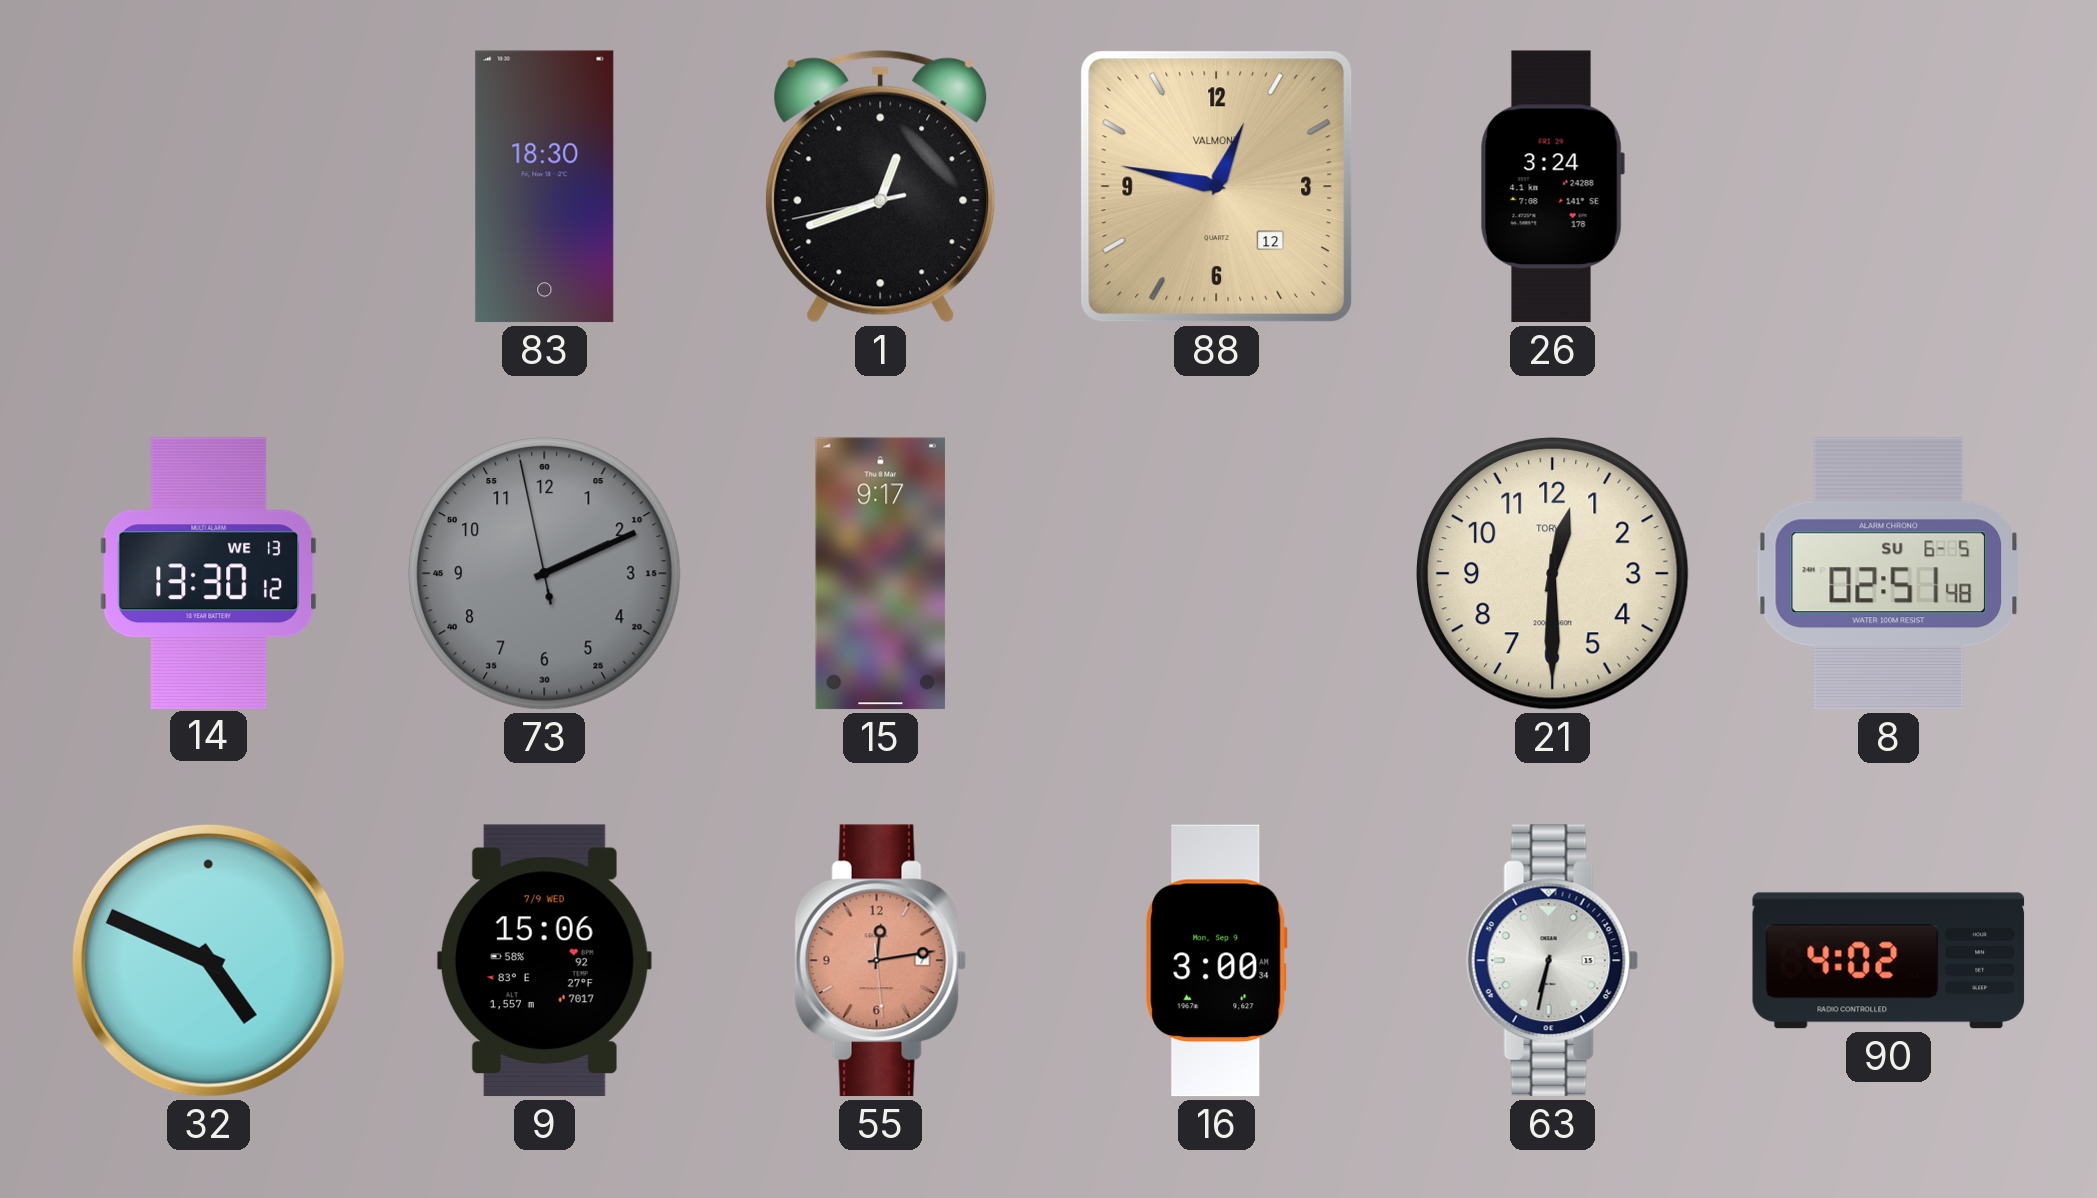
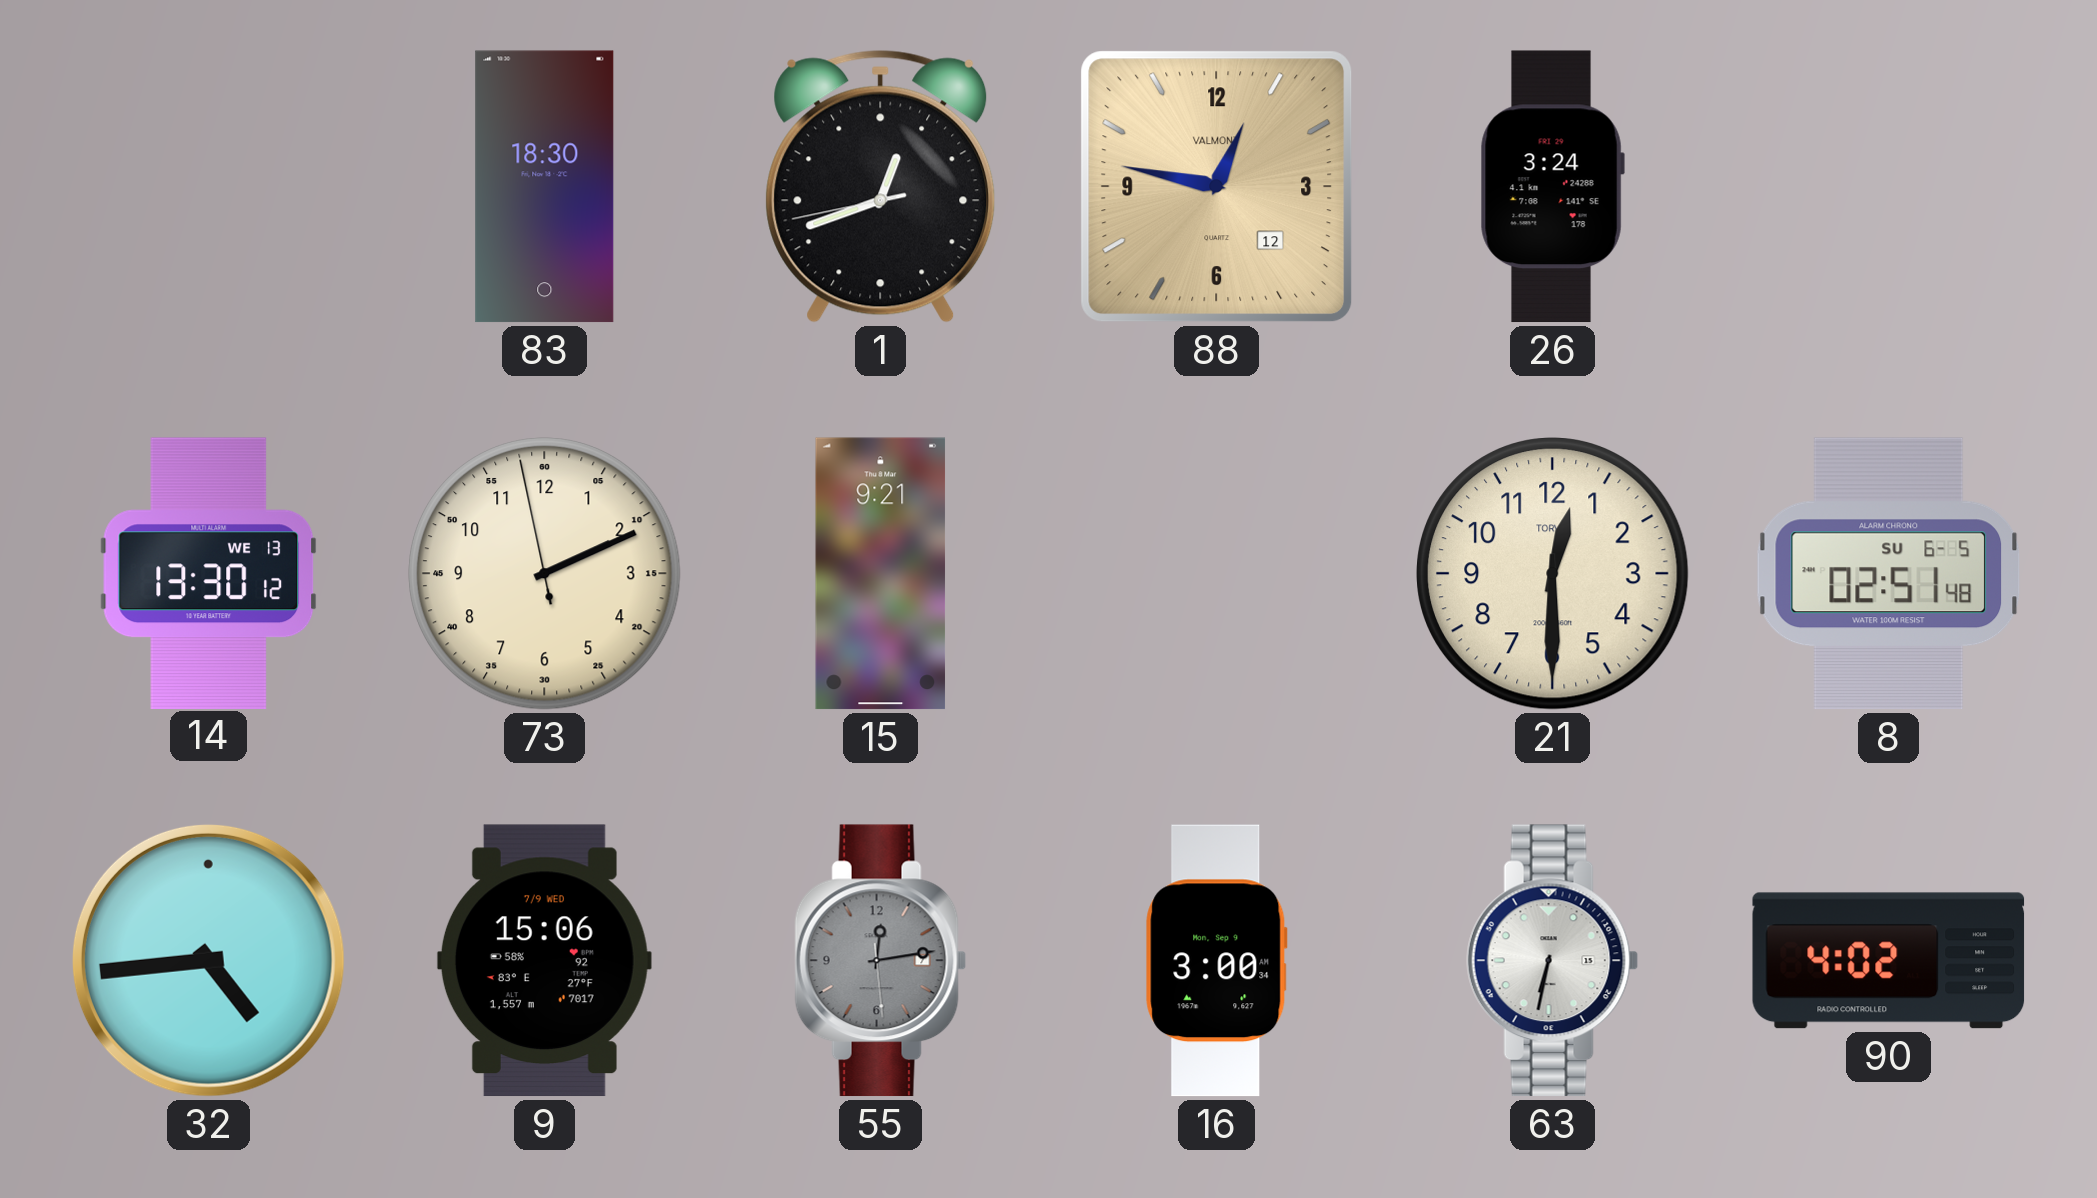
73 dial: grey -> cream
15: 9:17 -> 9:21
32: 4:49 -> 4:44
55 dial: salmon -> grey
